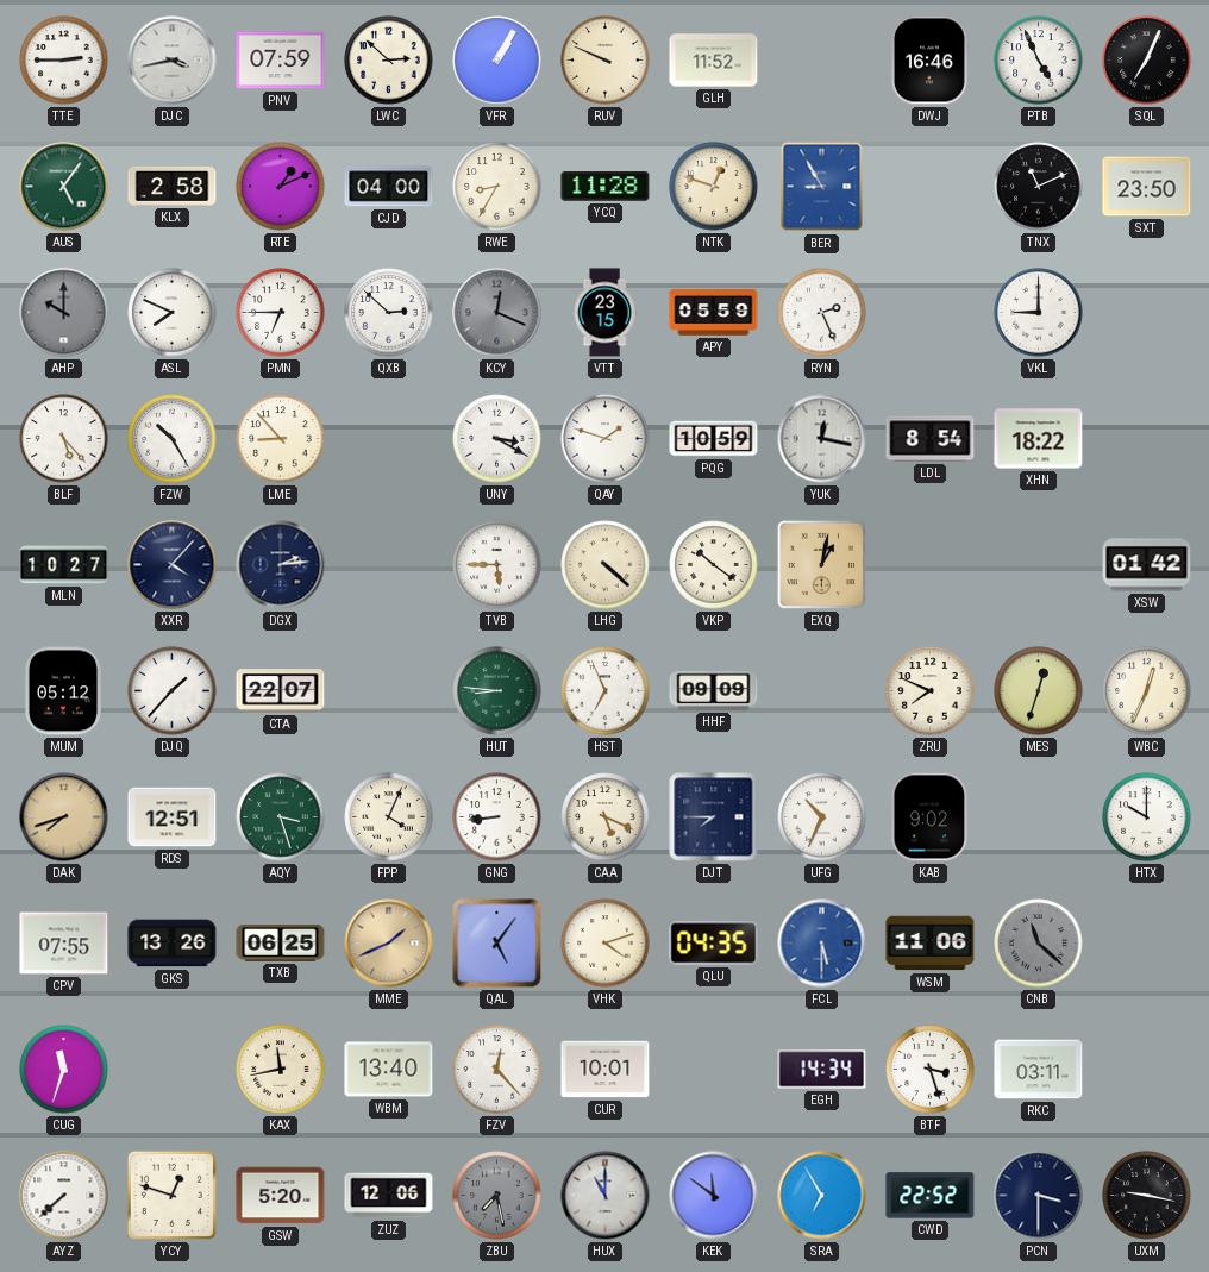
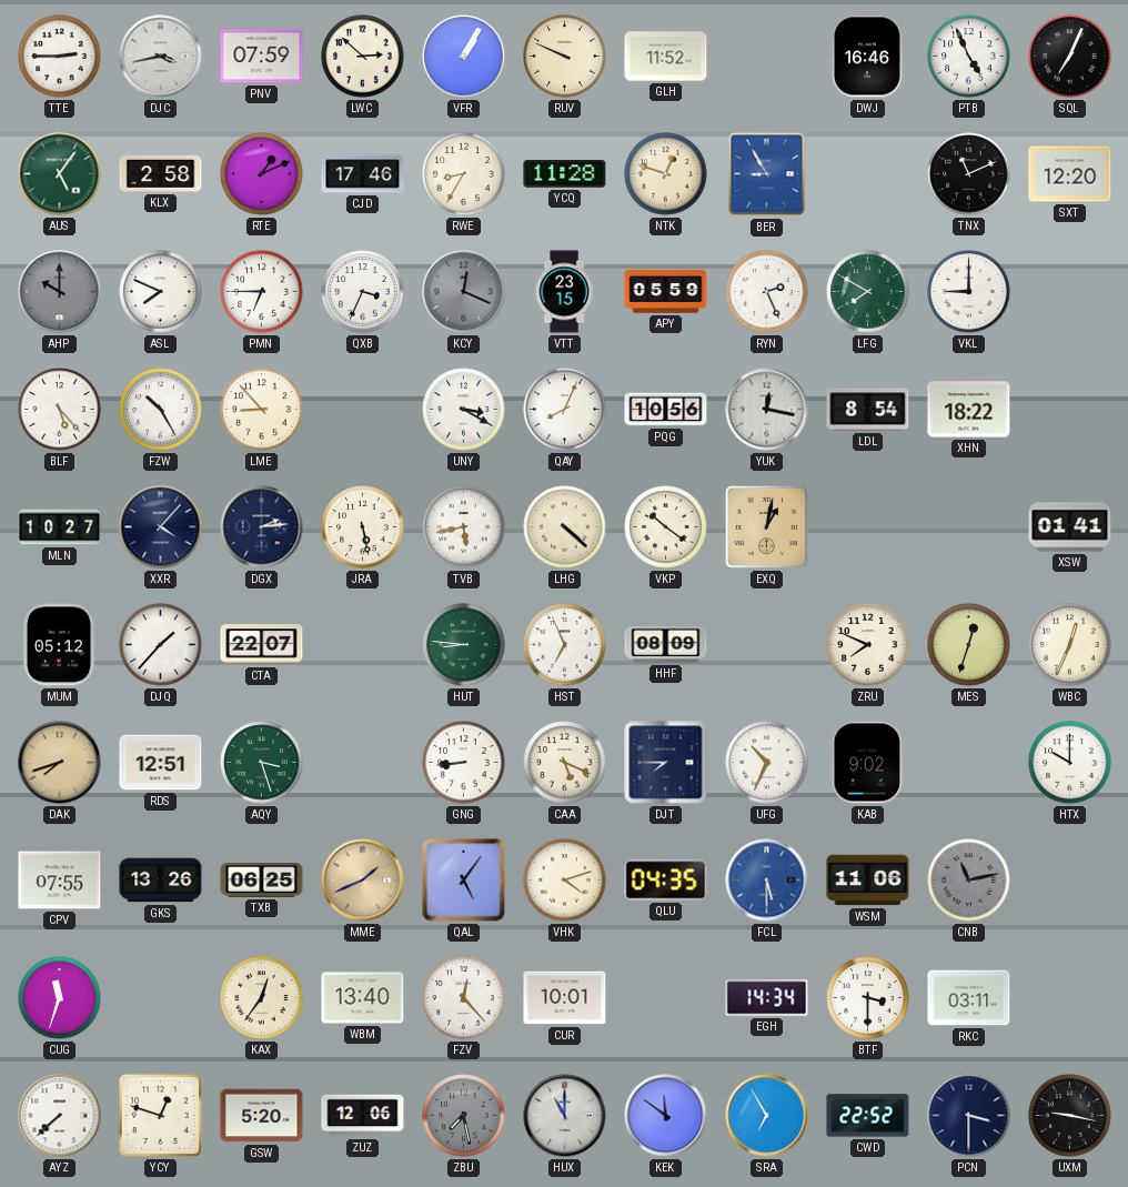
CJD: 04:00 -> 17:46
SXT: 23:50 -> 12:20
QXB: 2:52 -> 3:34
LFG: none -> 7:50
QAY: 1:48 -> 8:04
PQG: 10:59 -> 10:56
JRA: none -> 5:28
TVB: 5:45 -> 5:43
XSW: 01:42 -> 01:41
HHF: 09:09 -> 08:09
FPP: 4:04 -> none
CNB: 11:22 -> 11:13
KAX: 11:43 -> 12:36
BTF: 3:27 -> 3:30
